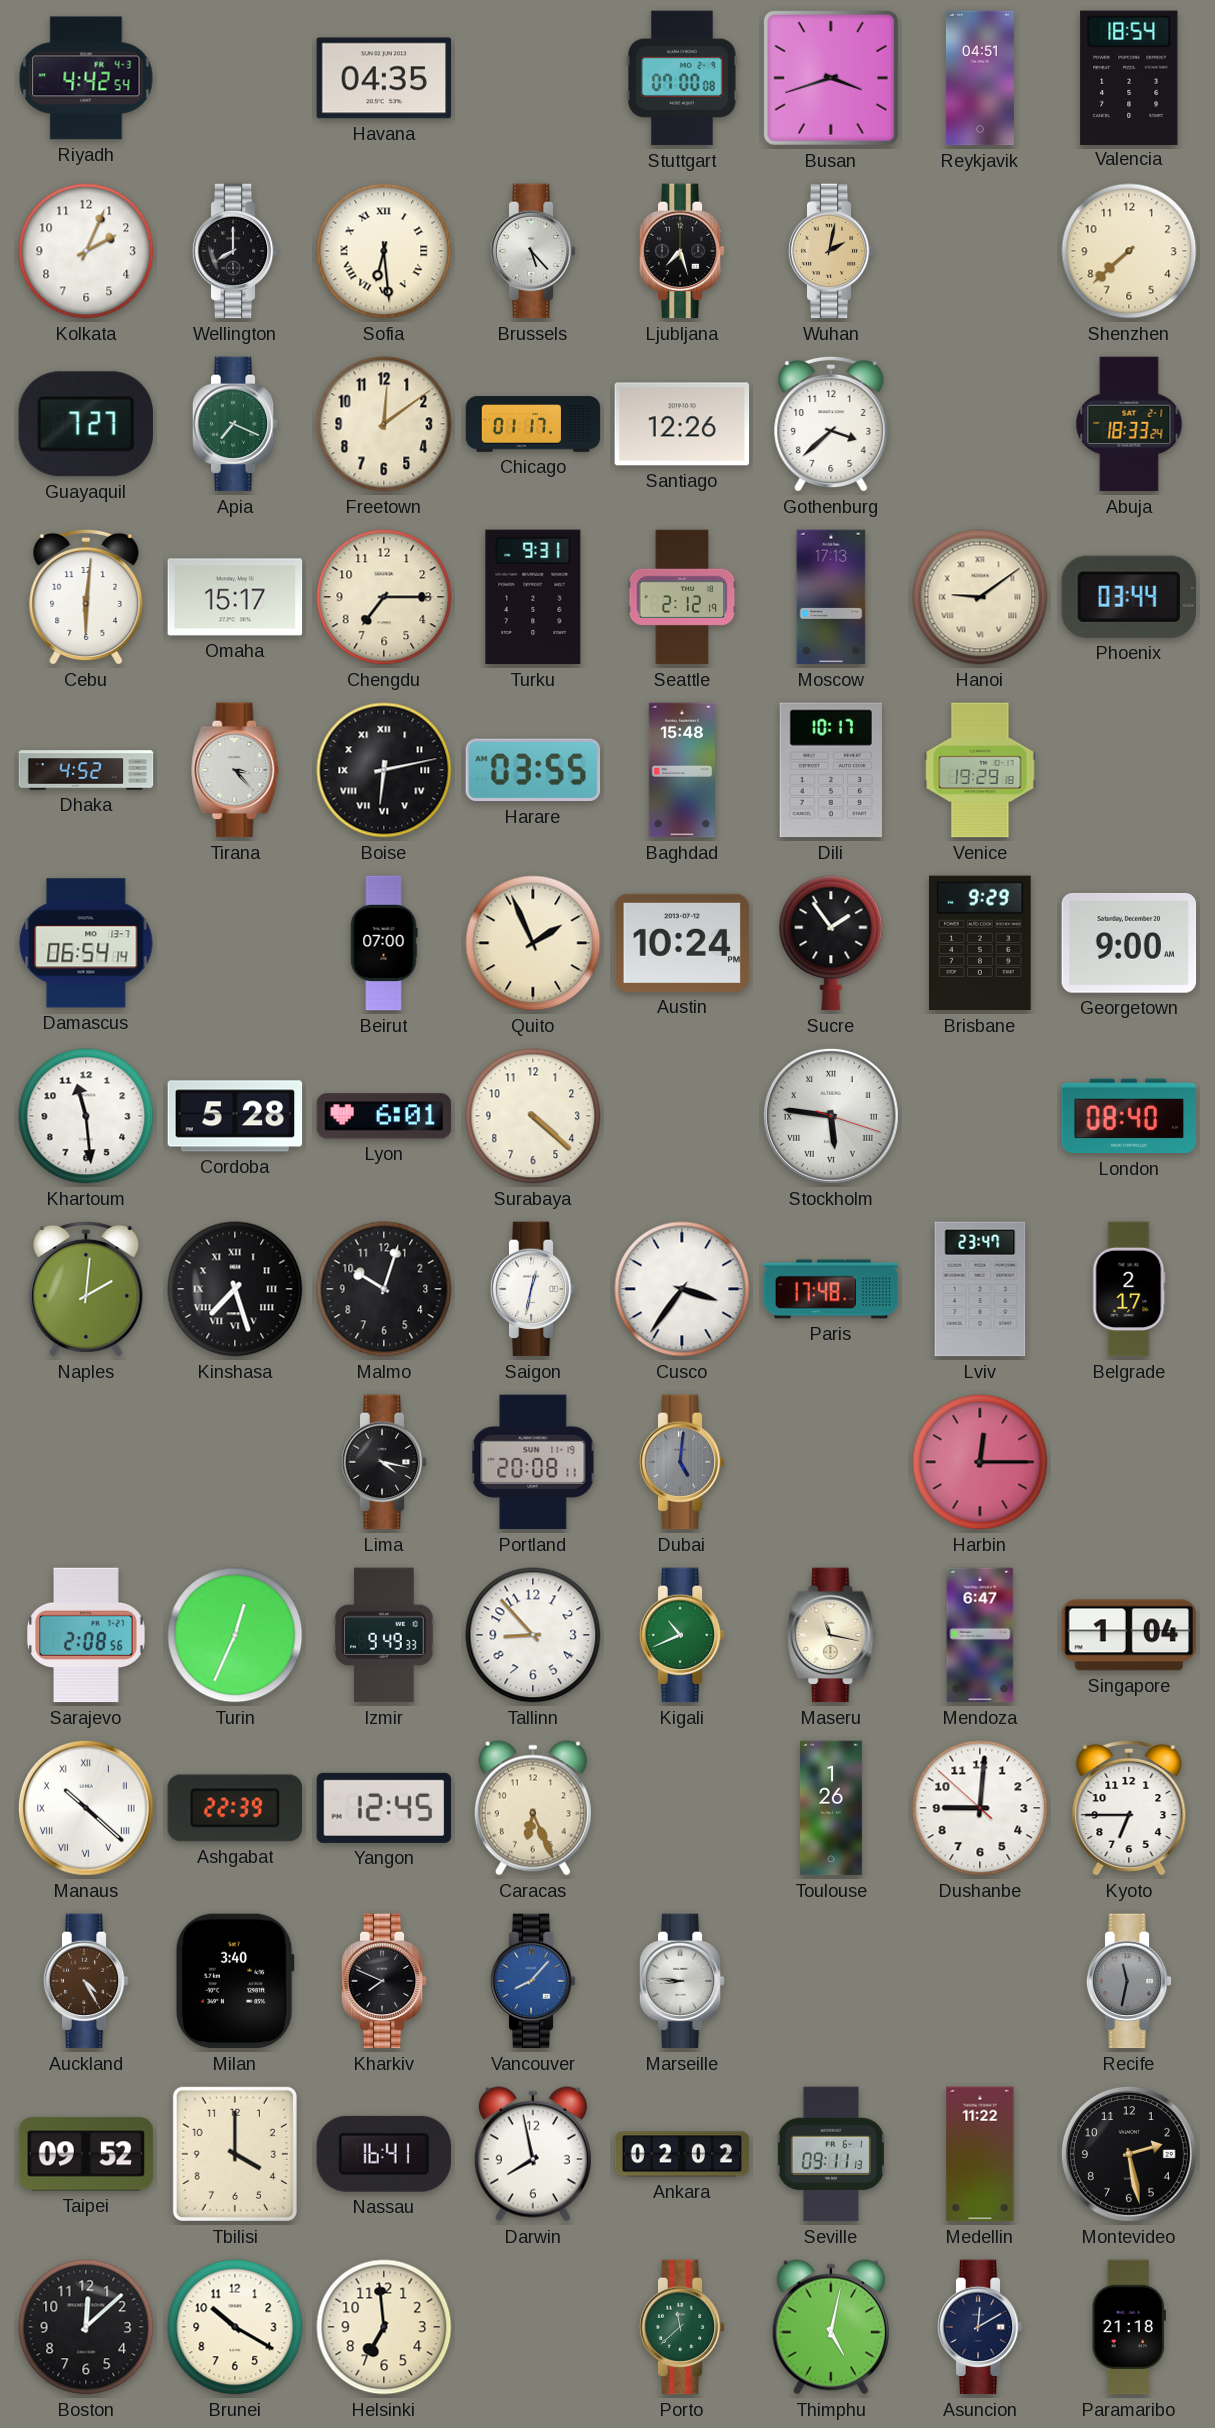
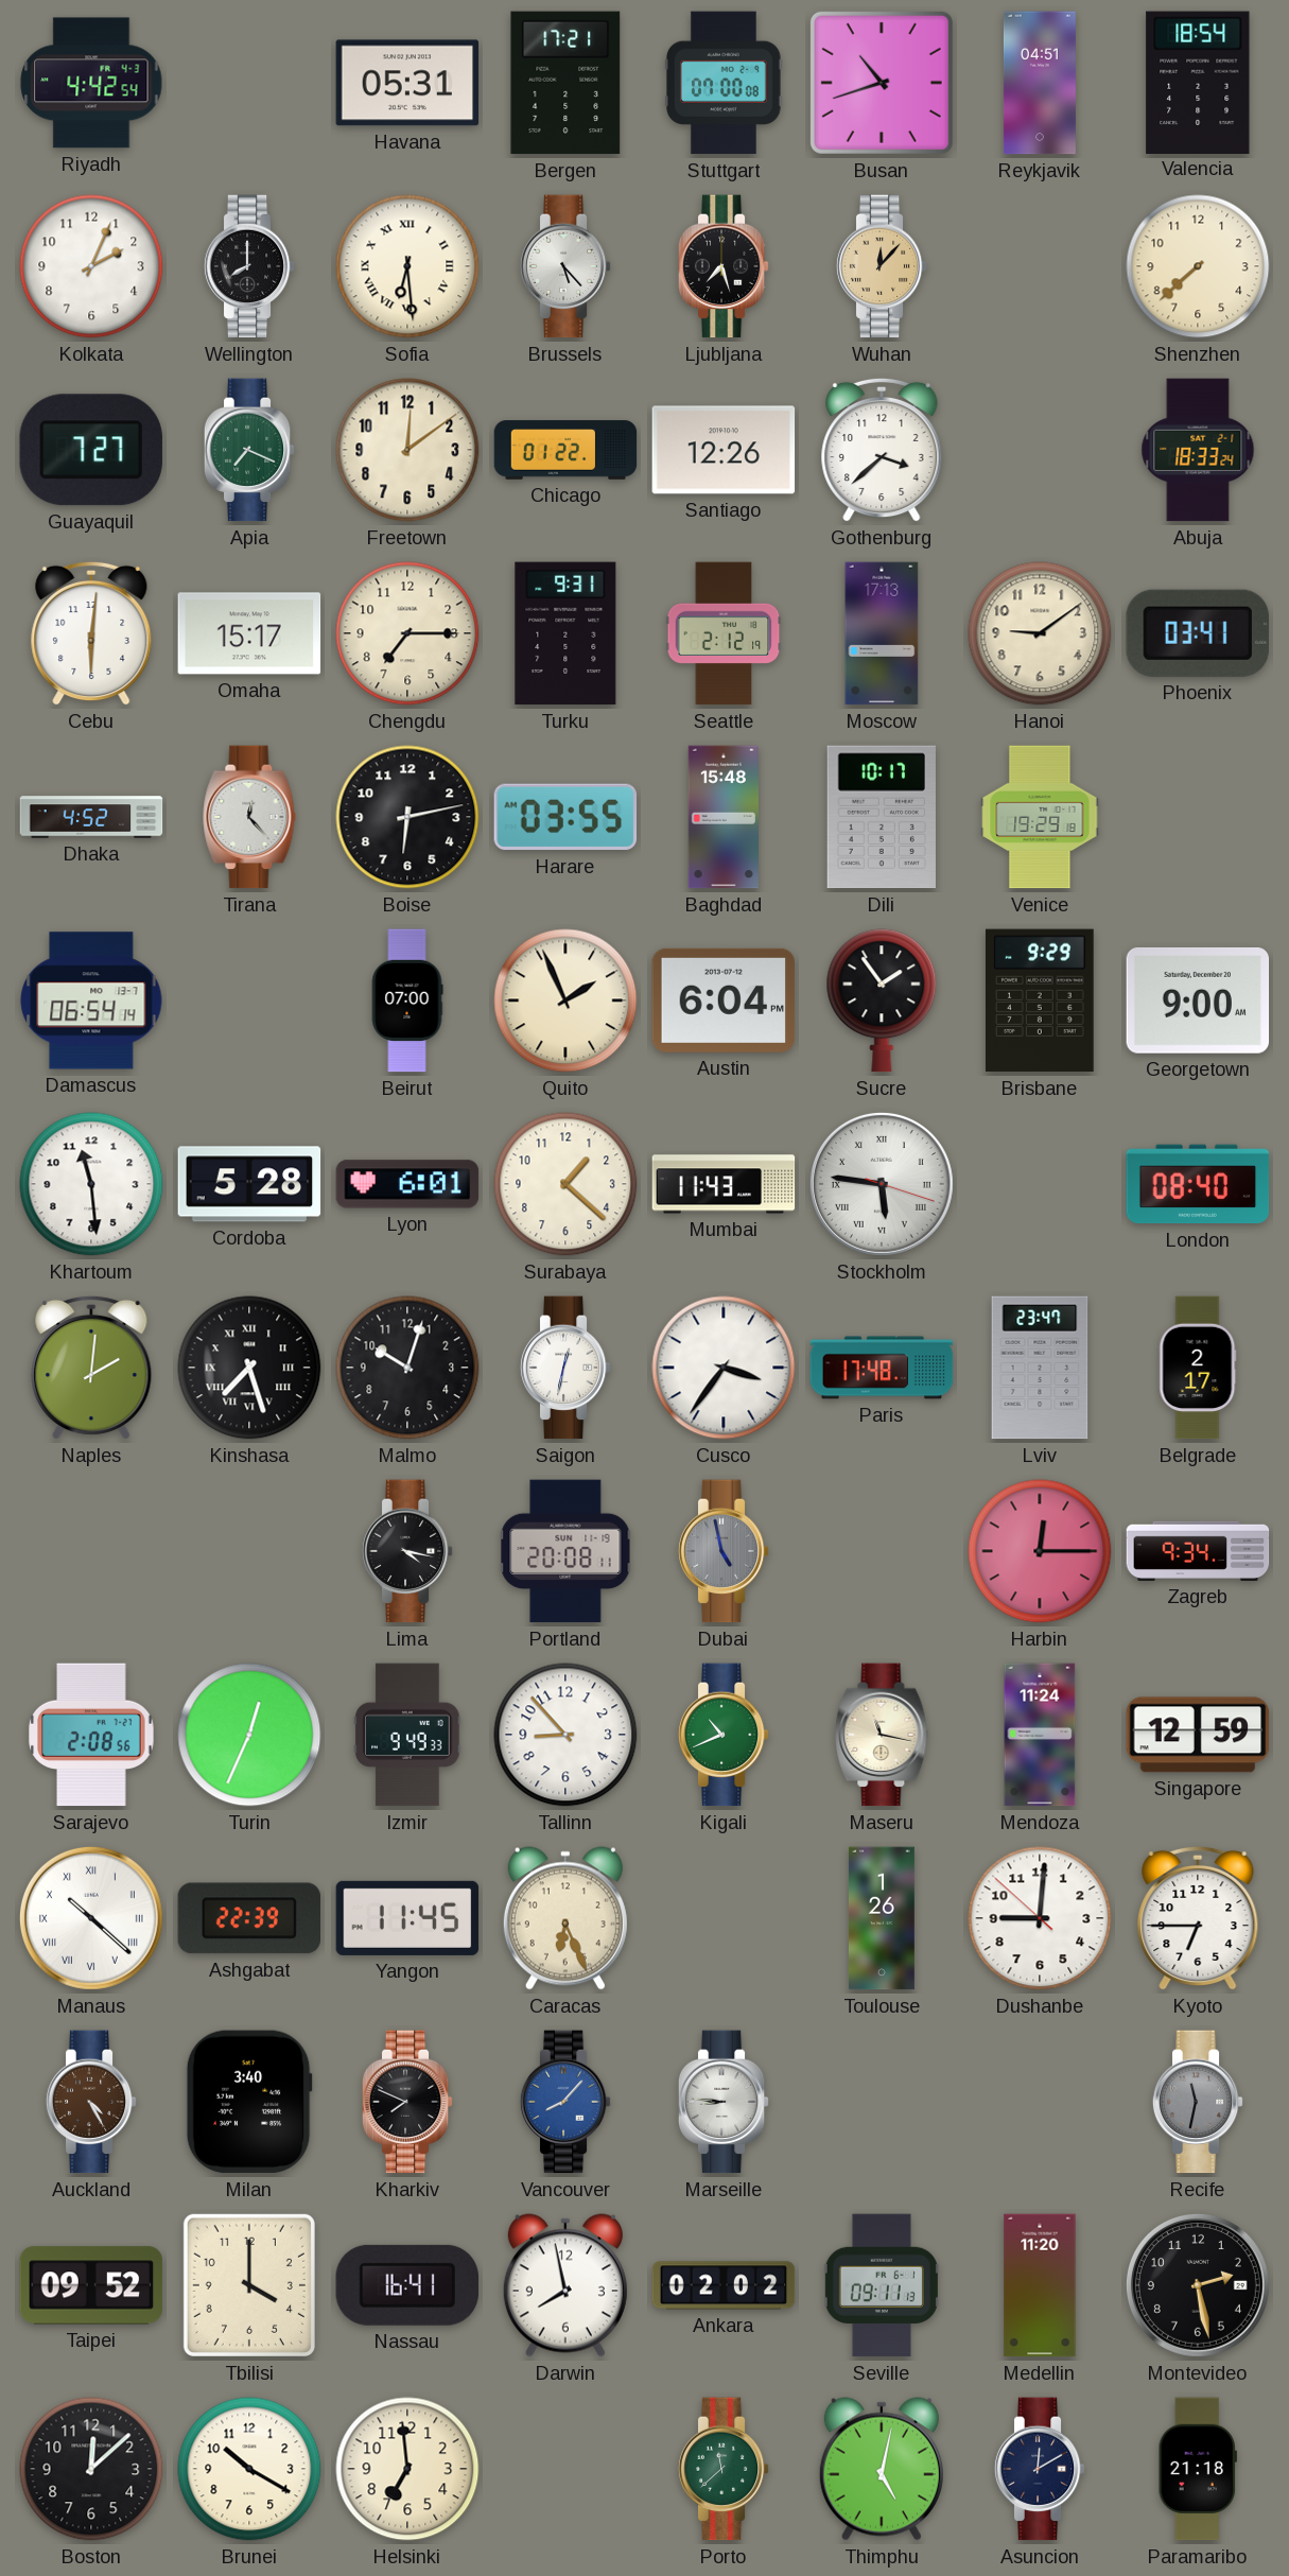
Havana: 04:35 -> 05:31
Bergen: none -> 17:21
Busan: 3:42 -> 10:42
Wuhan: 2:02 -> 12:07
Chicago: 01:17 -> 01:22
Hanoi numerals: Roman -> Arabic
Phoenix: 03:44 -> 03:41
Tirana: 3:23 -> 12:23
Boise numerals: Roman -> Arabic
Austin: 10:24 -> 6:04
Surabaya: 4:22 -> 1:22
Mumbai: none -> 11:43
Dubai: 5:01 -> 4:58
Zagreb: none -> 9:34
Mendoza: 6:47 -> 11:24
Singapore: 1:04 -> 12:59
Yangon: 12:45 -> 11:45
Medellin: 11:22 -> 11:20
